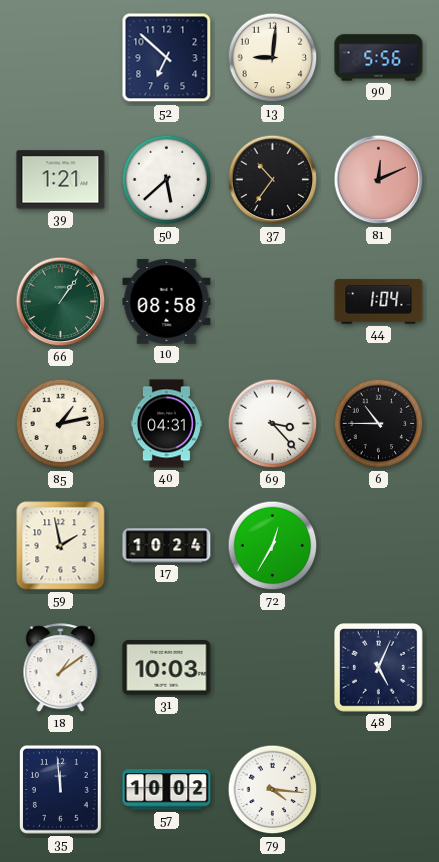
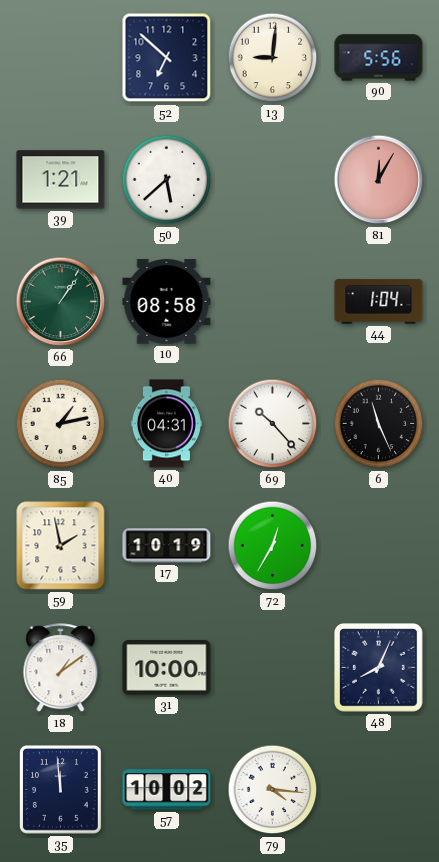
37: 10:36 -> none
81: 12:11 -> 12:05
69: 3:23 -> 10:23
6: 10:45 -> 11:26
17: 10:24 -> 10:19
31: 10:03 -> 10:00
48: 5:04 -> 8:04
